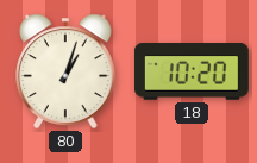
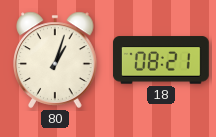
18: 10:20 -> 08:21
